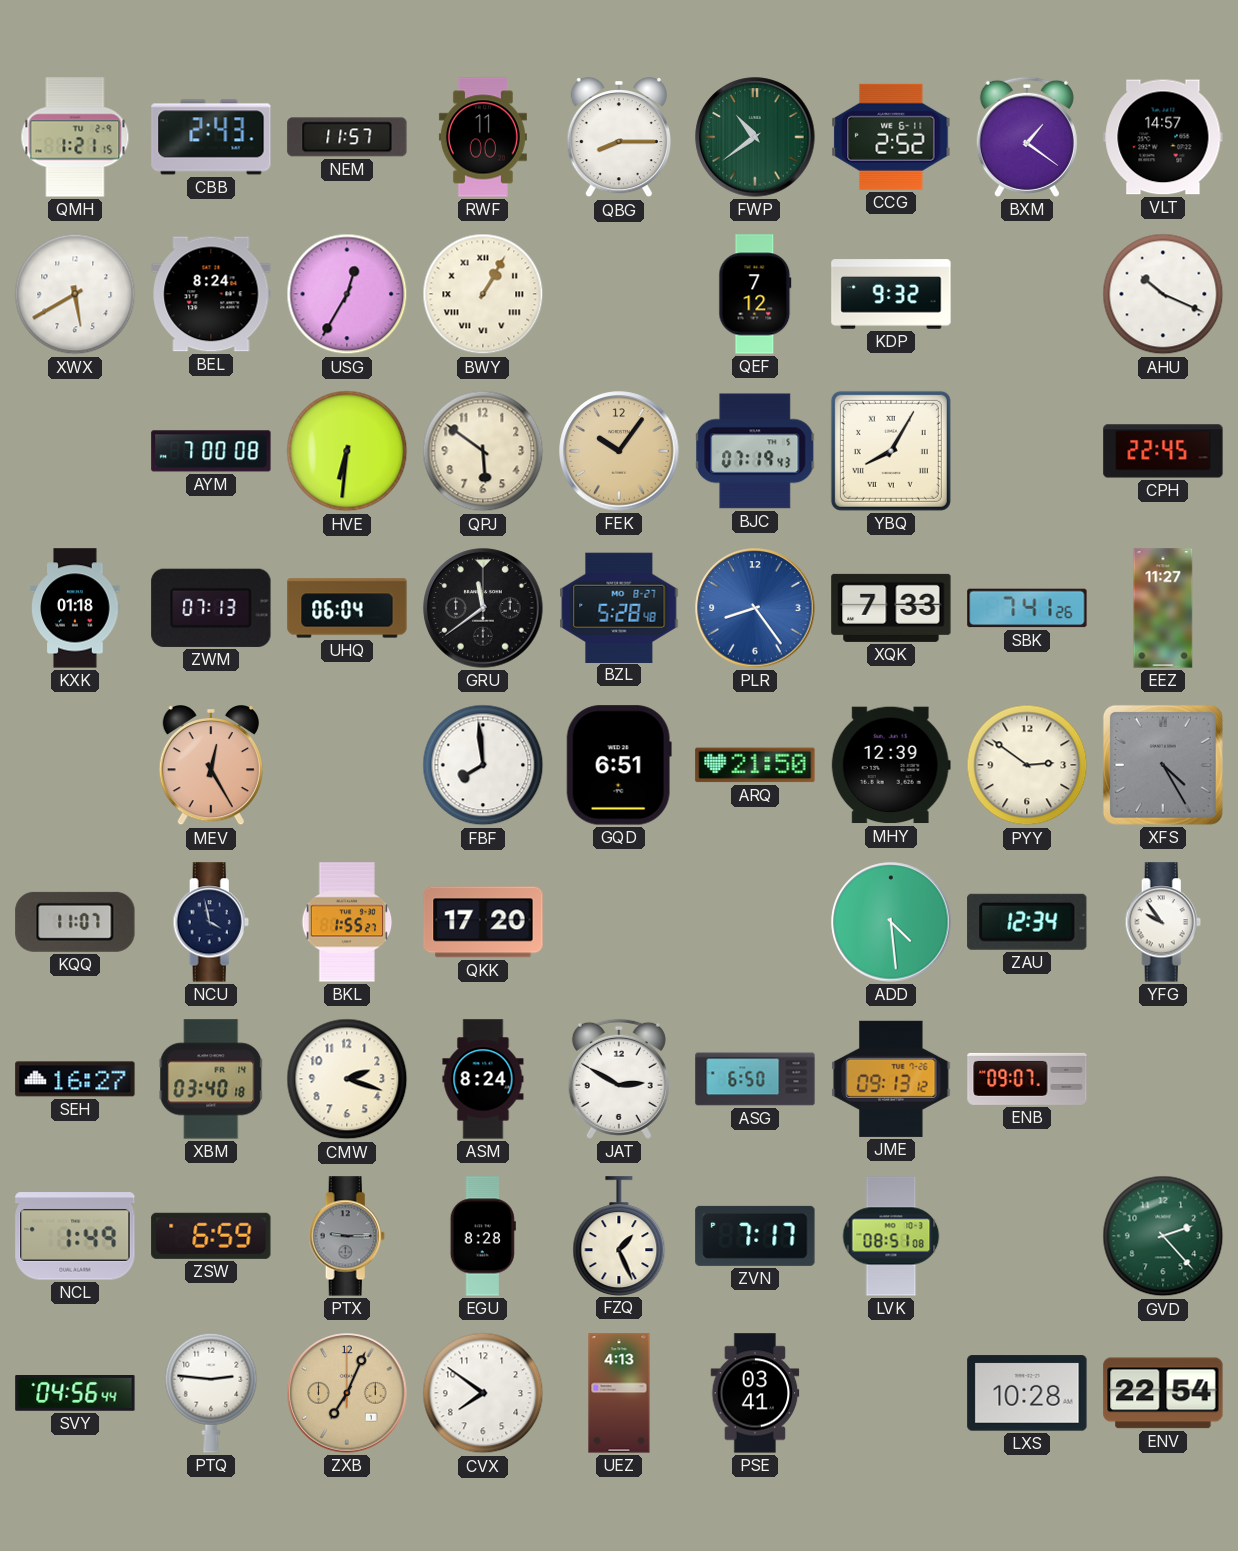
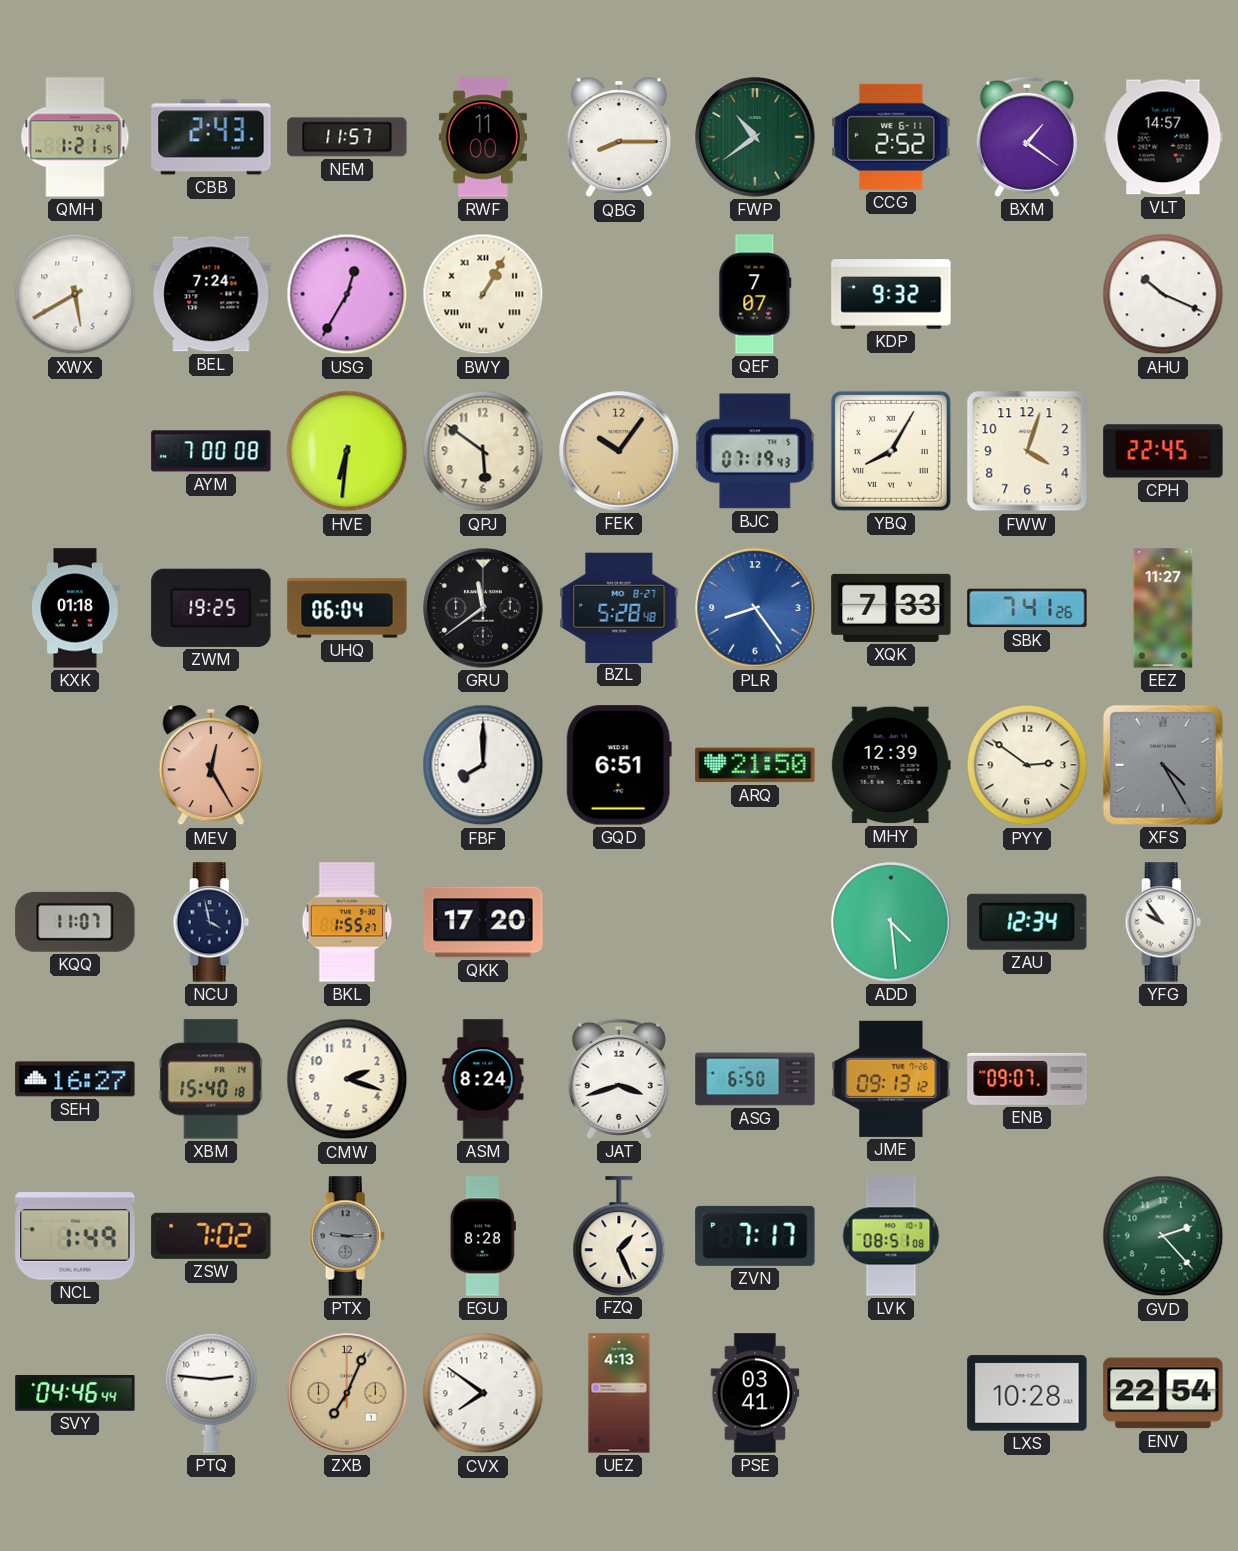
BEL: 8:24 -> 7:24
QEF: 7:12 -> 7:07
FWW: none -> 4:03
ZWM: 07:13 -> 19:25
FBF: 7:59 -> 8:00
XBM: 03:40 -> 15:40
JAT: 2:50 -> 3:42
ZSW: 6:59 -> 7:02
SVY: 04:56 -> 04:46
